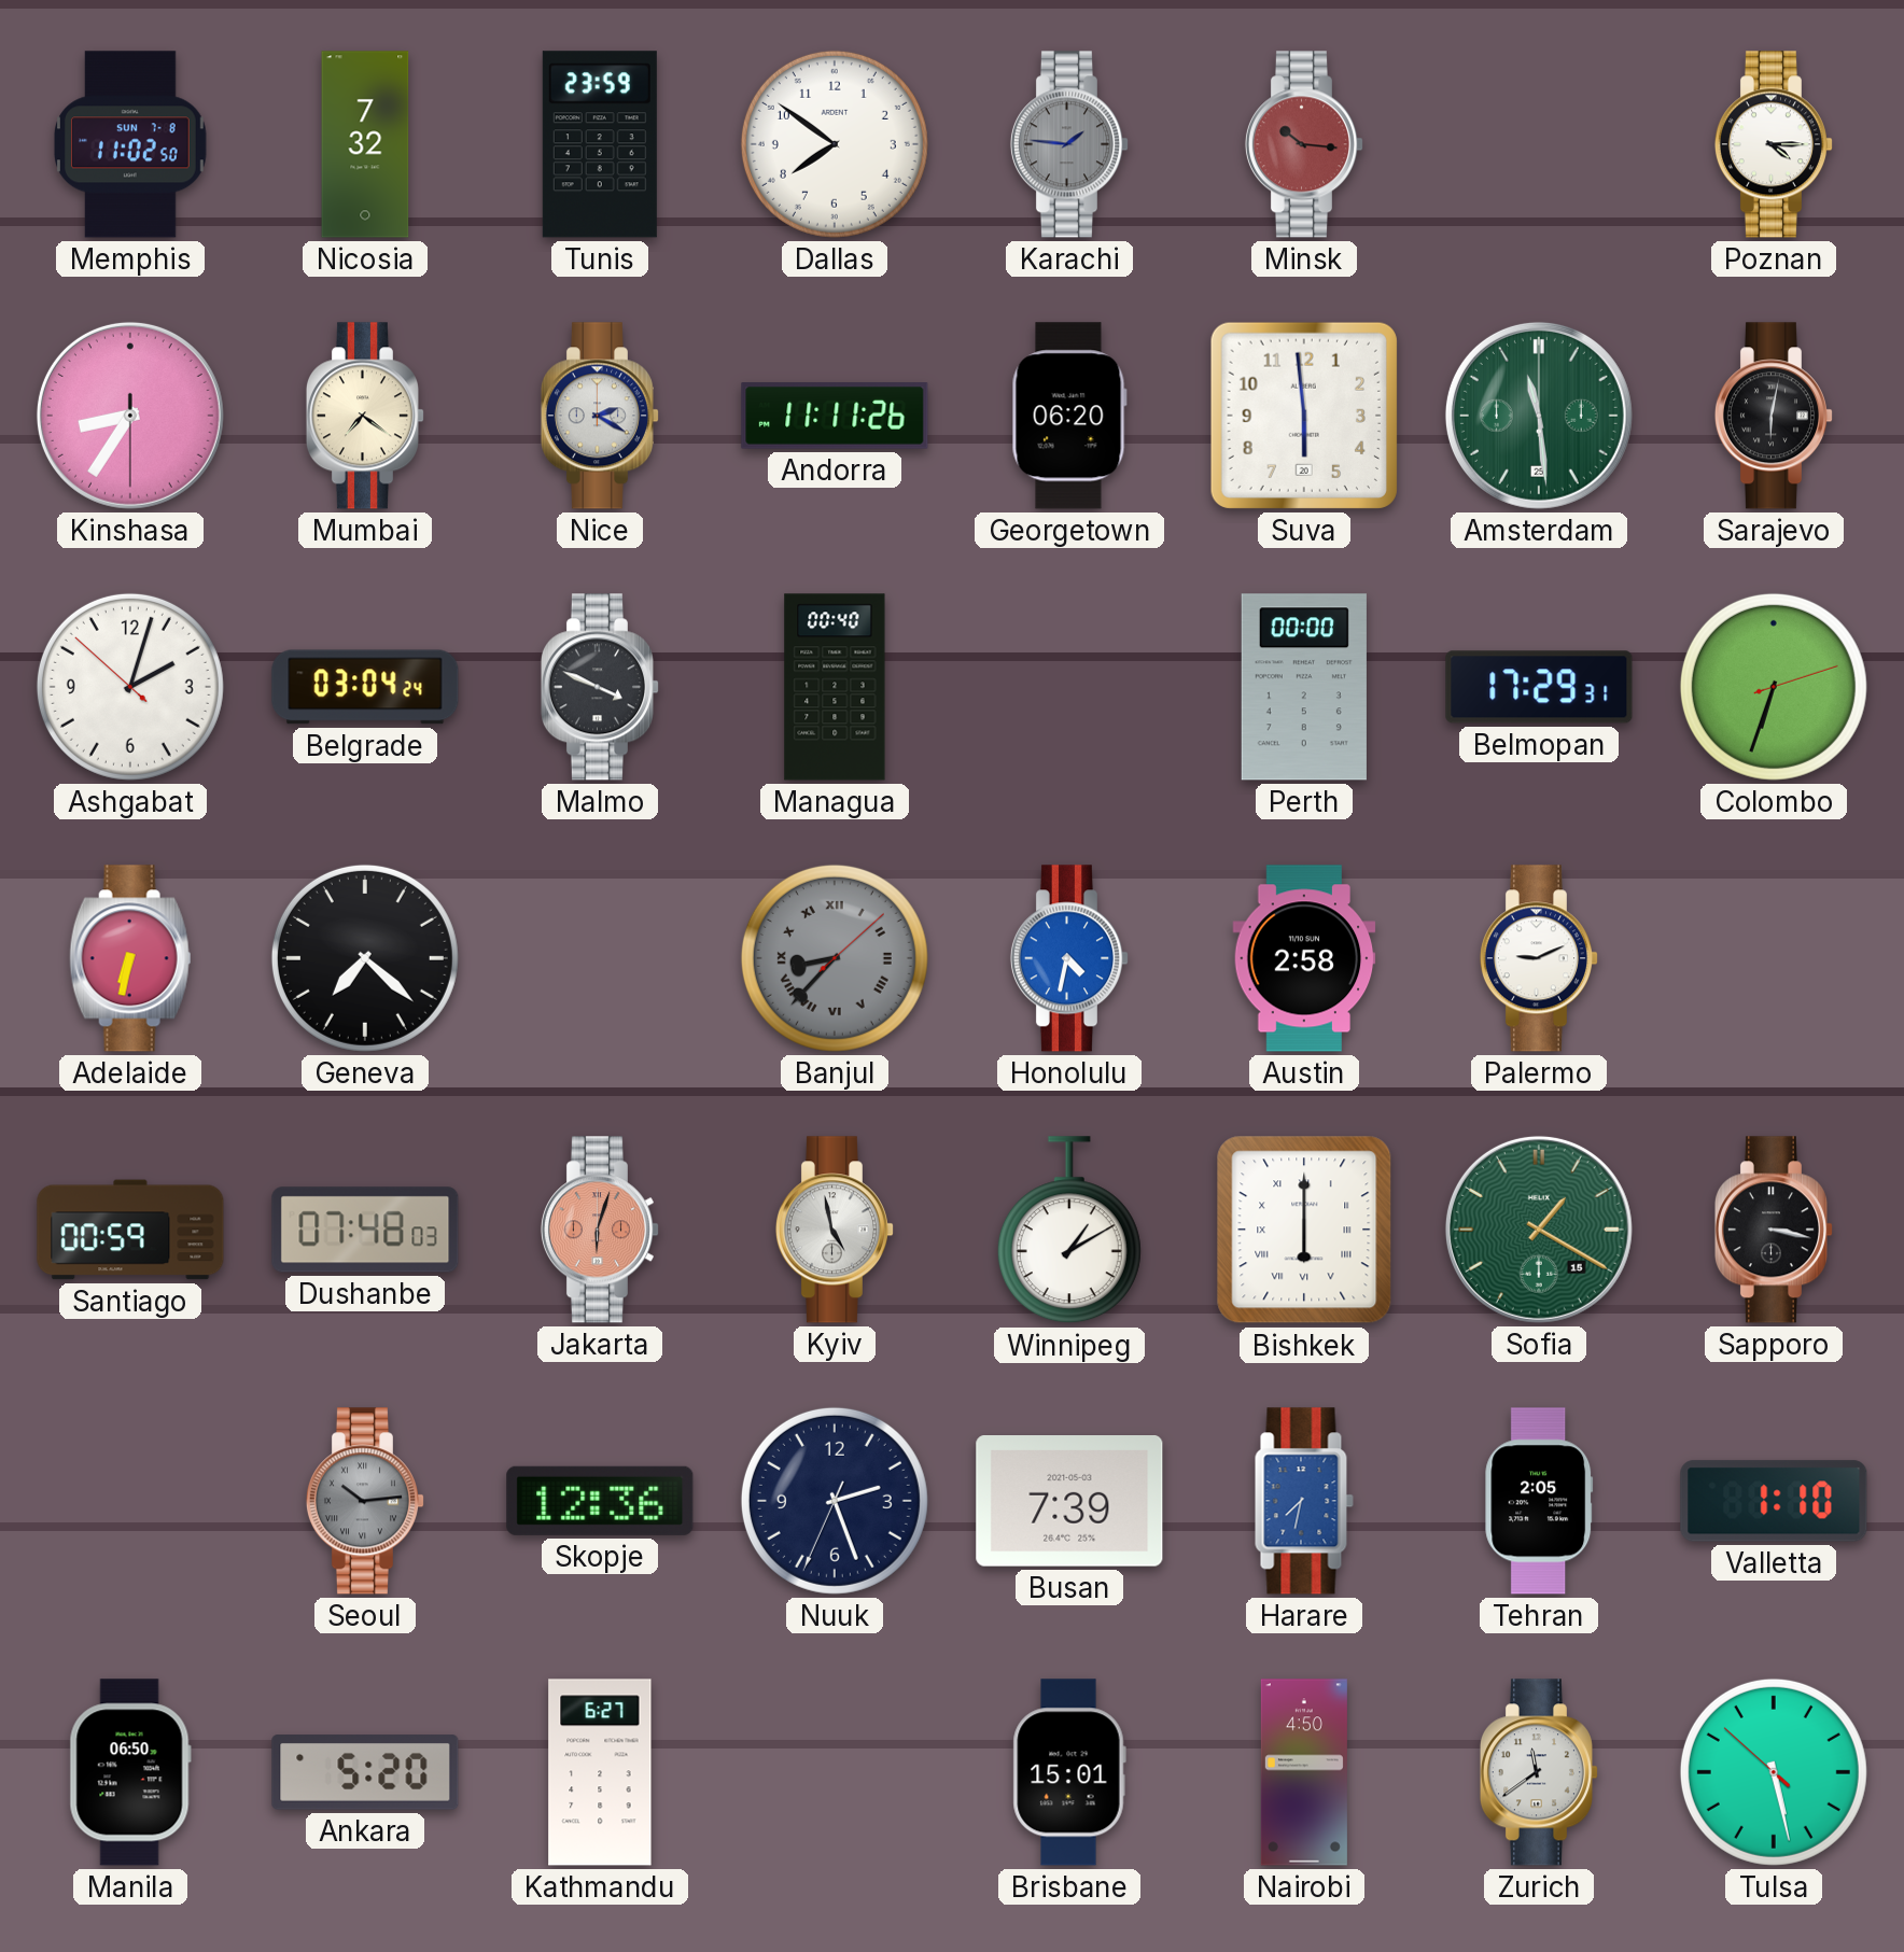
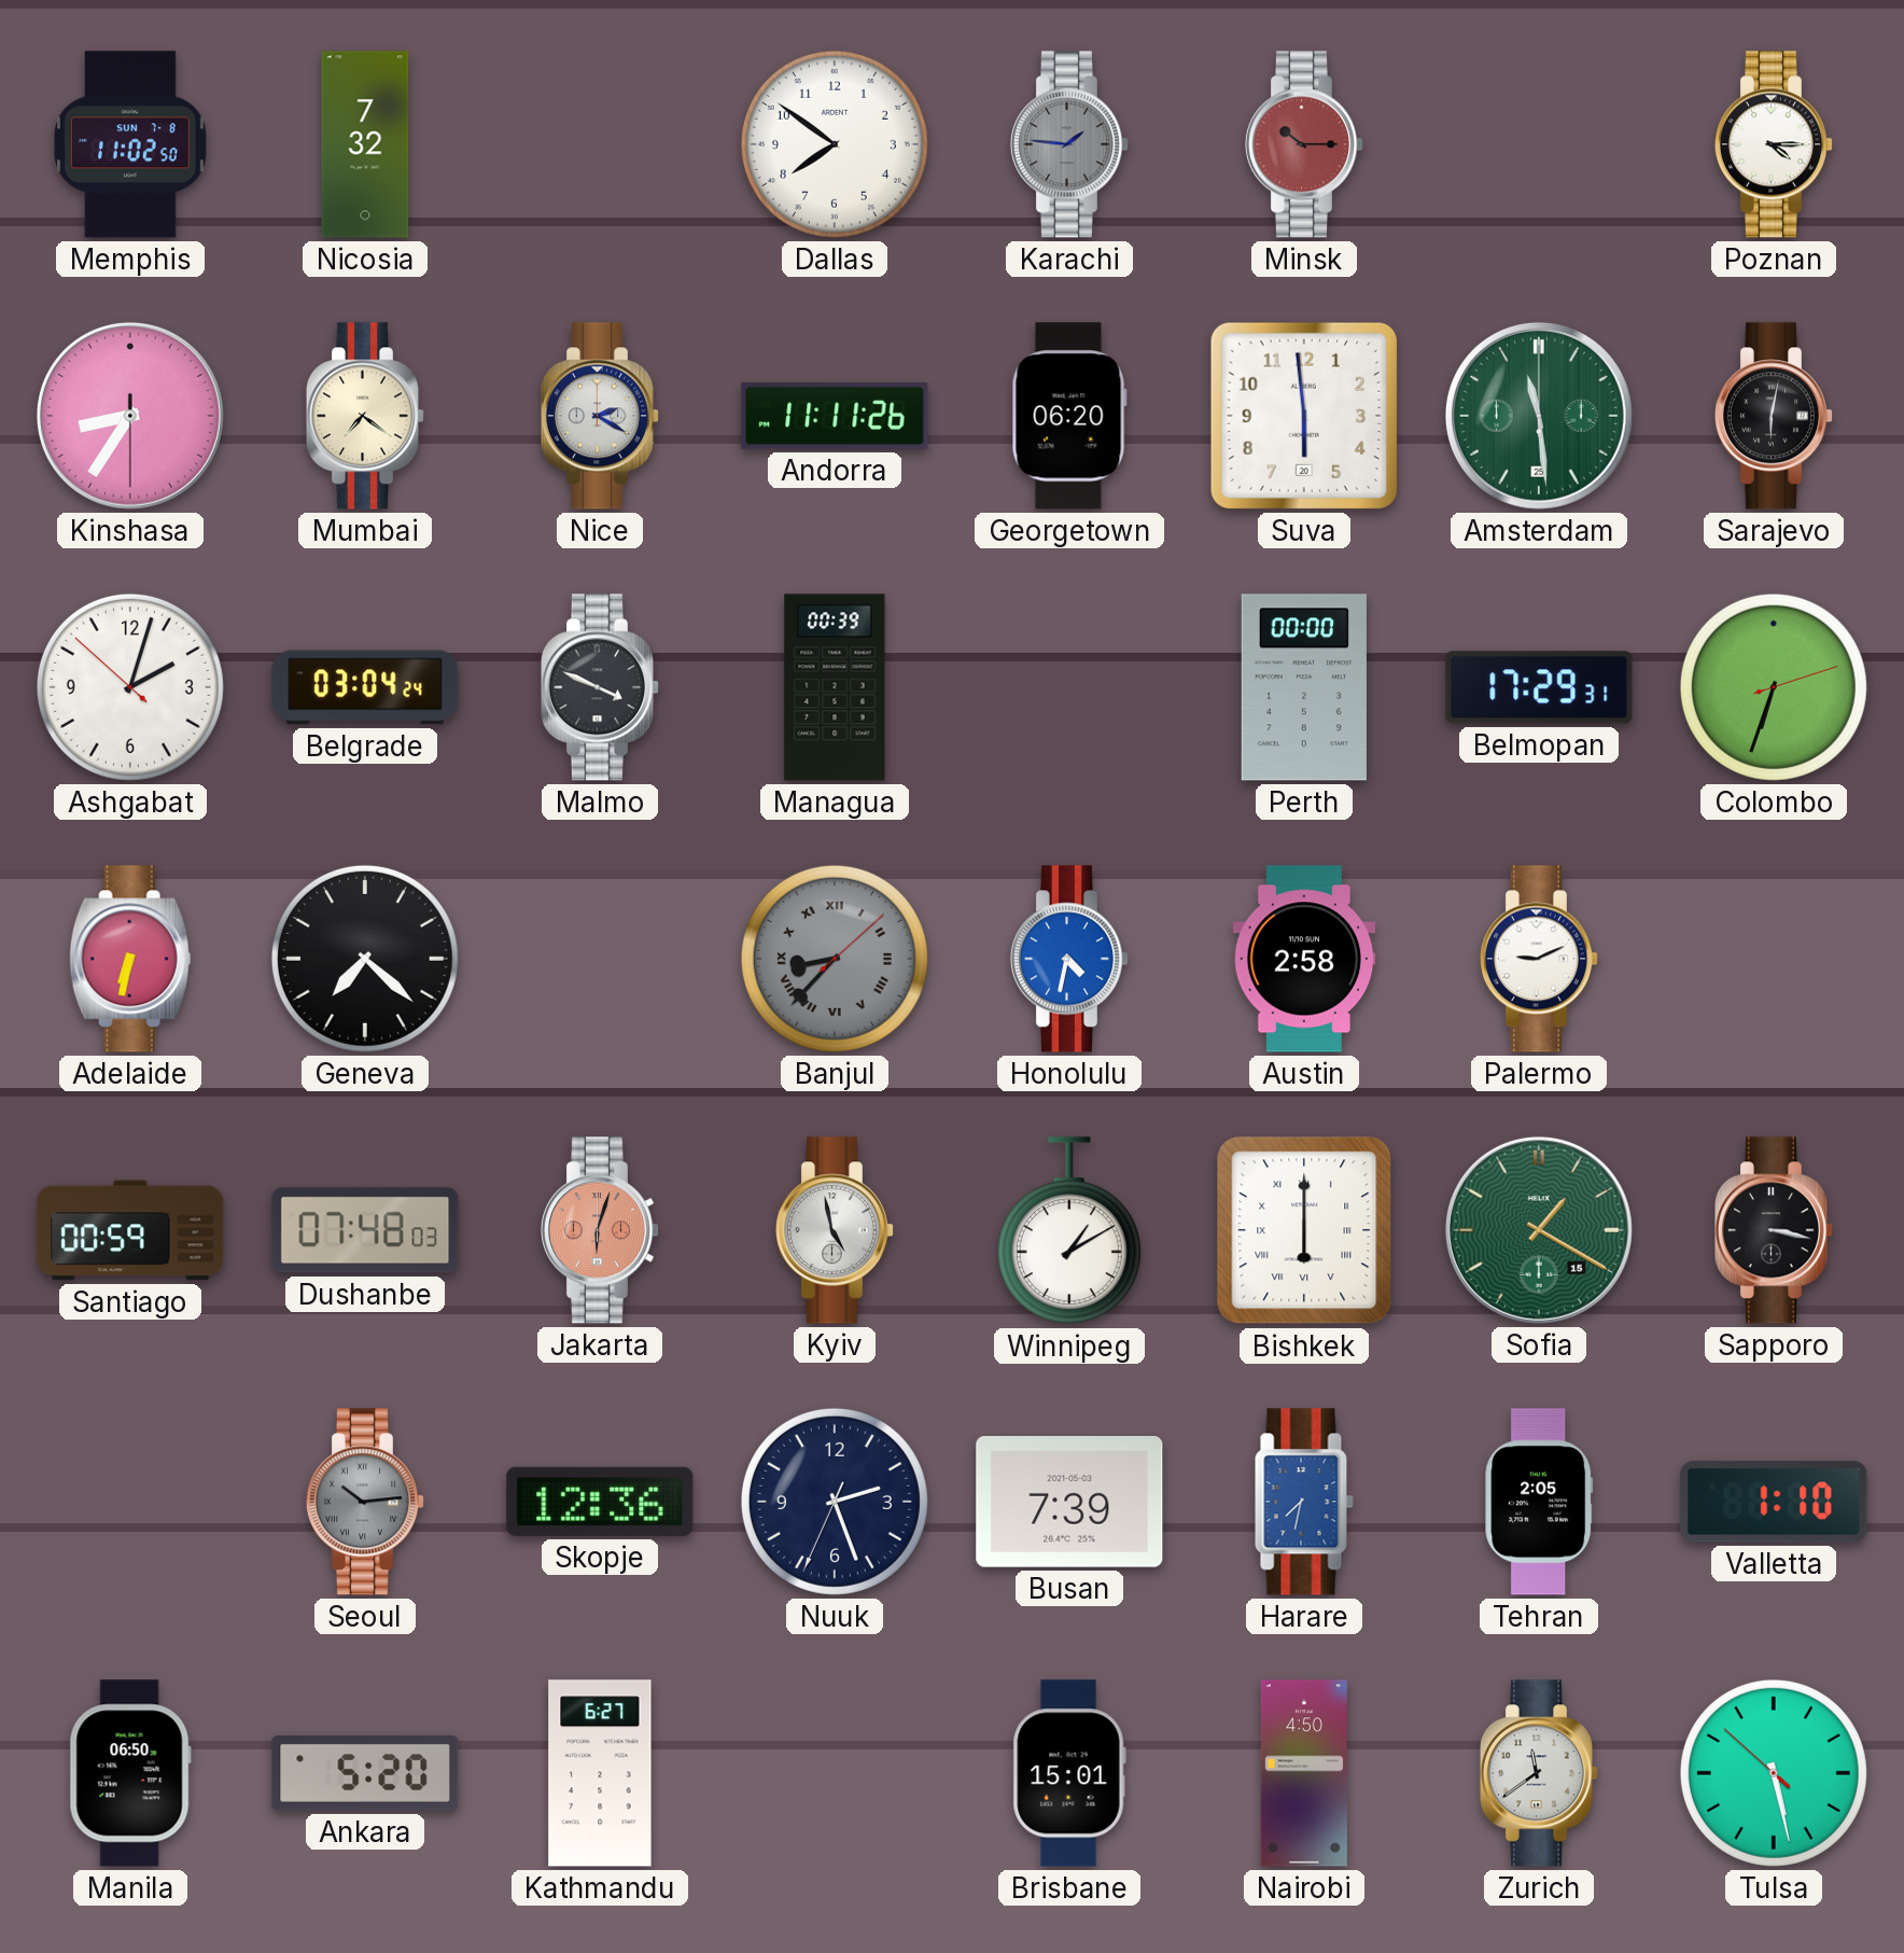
Tunis: 23:59 -> none
Minsk: 10:16 -> 10:15
Managua: 00:40 -> 00:39
